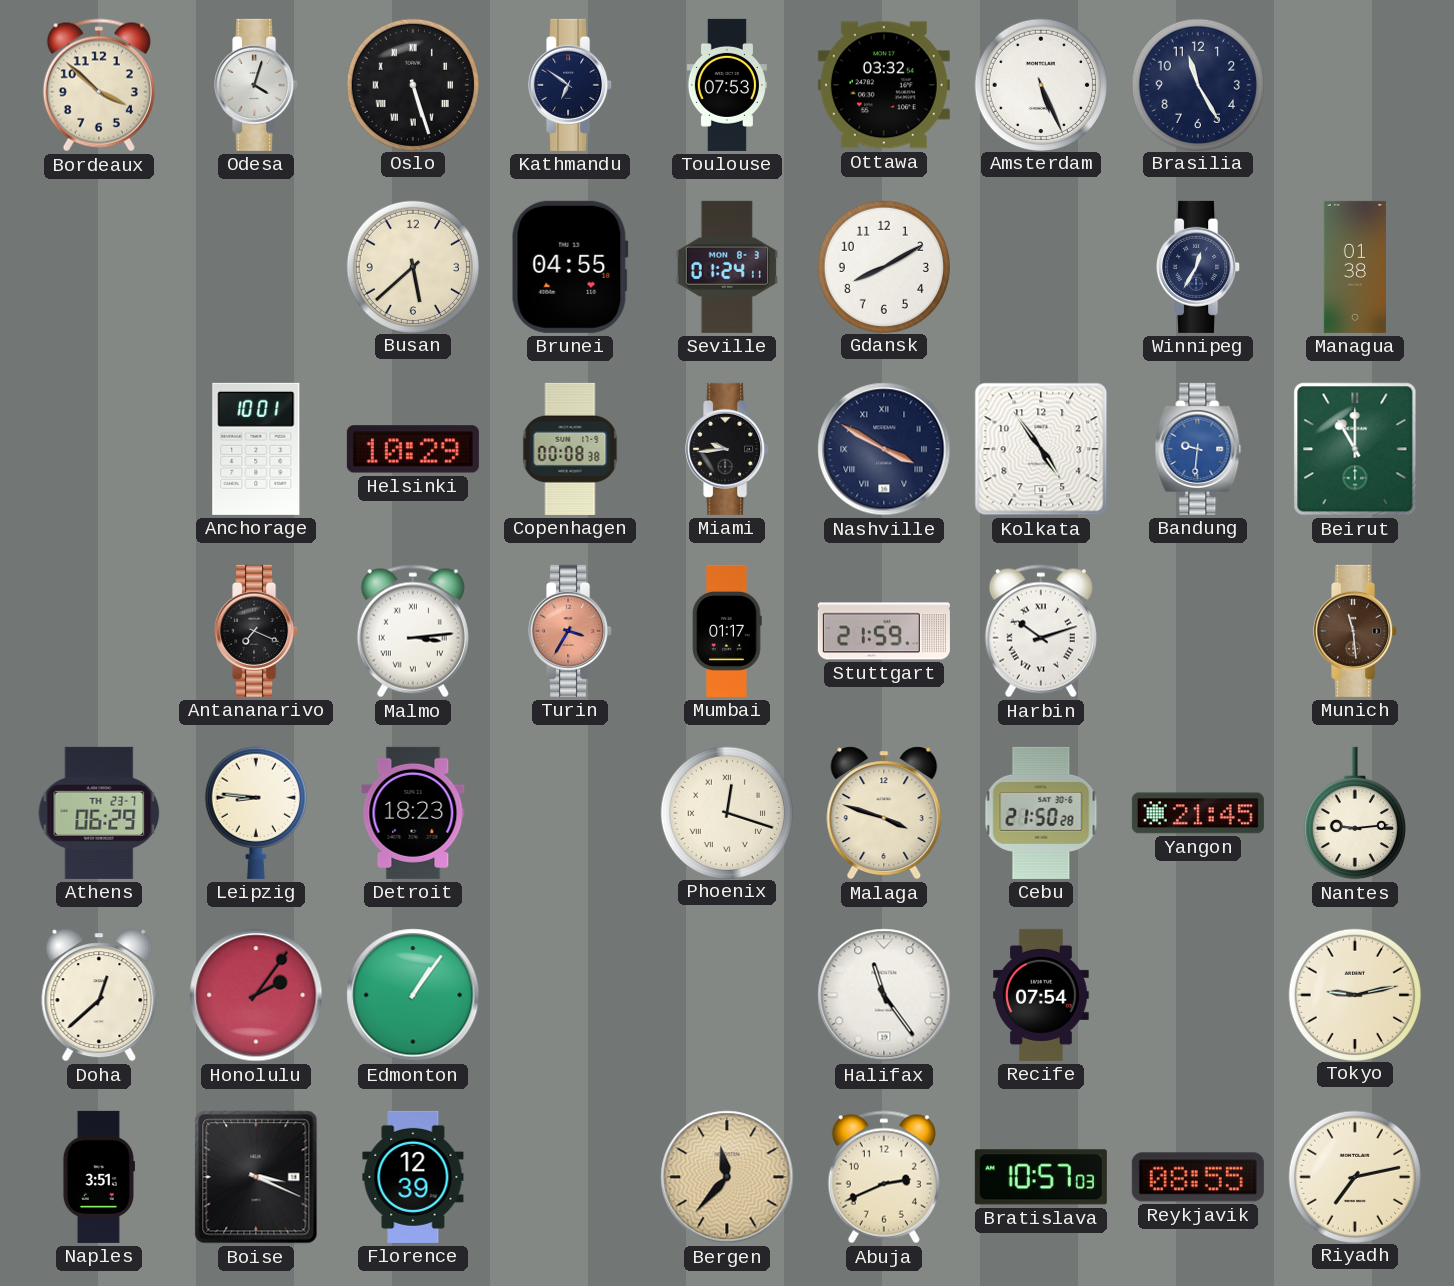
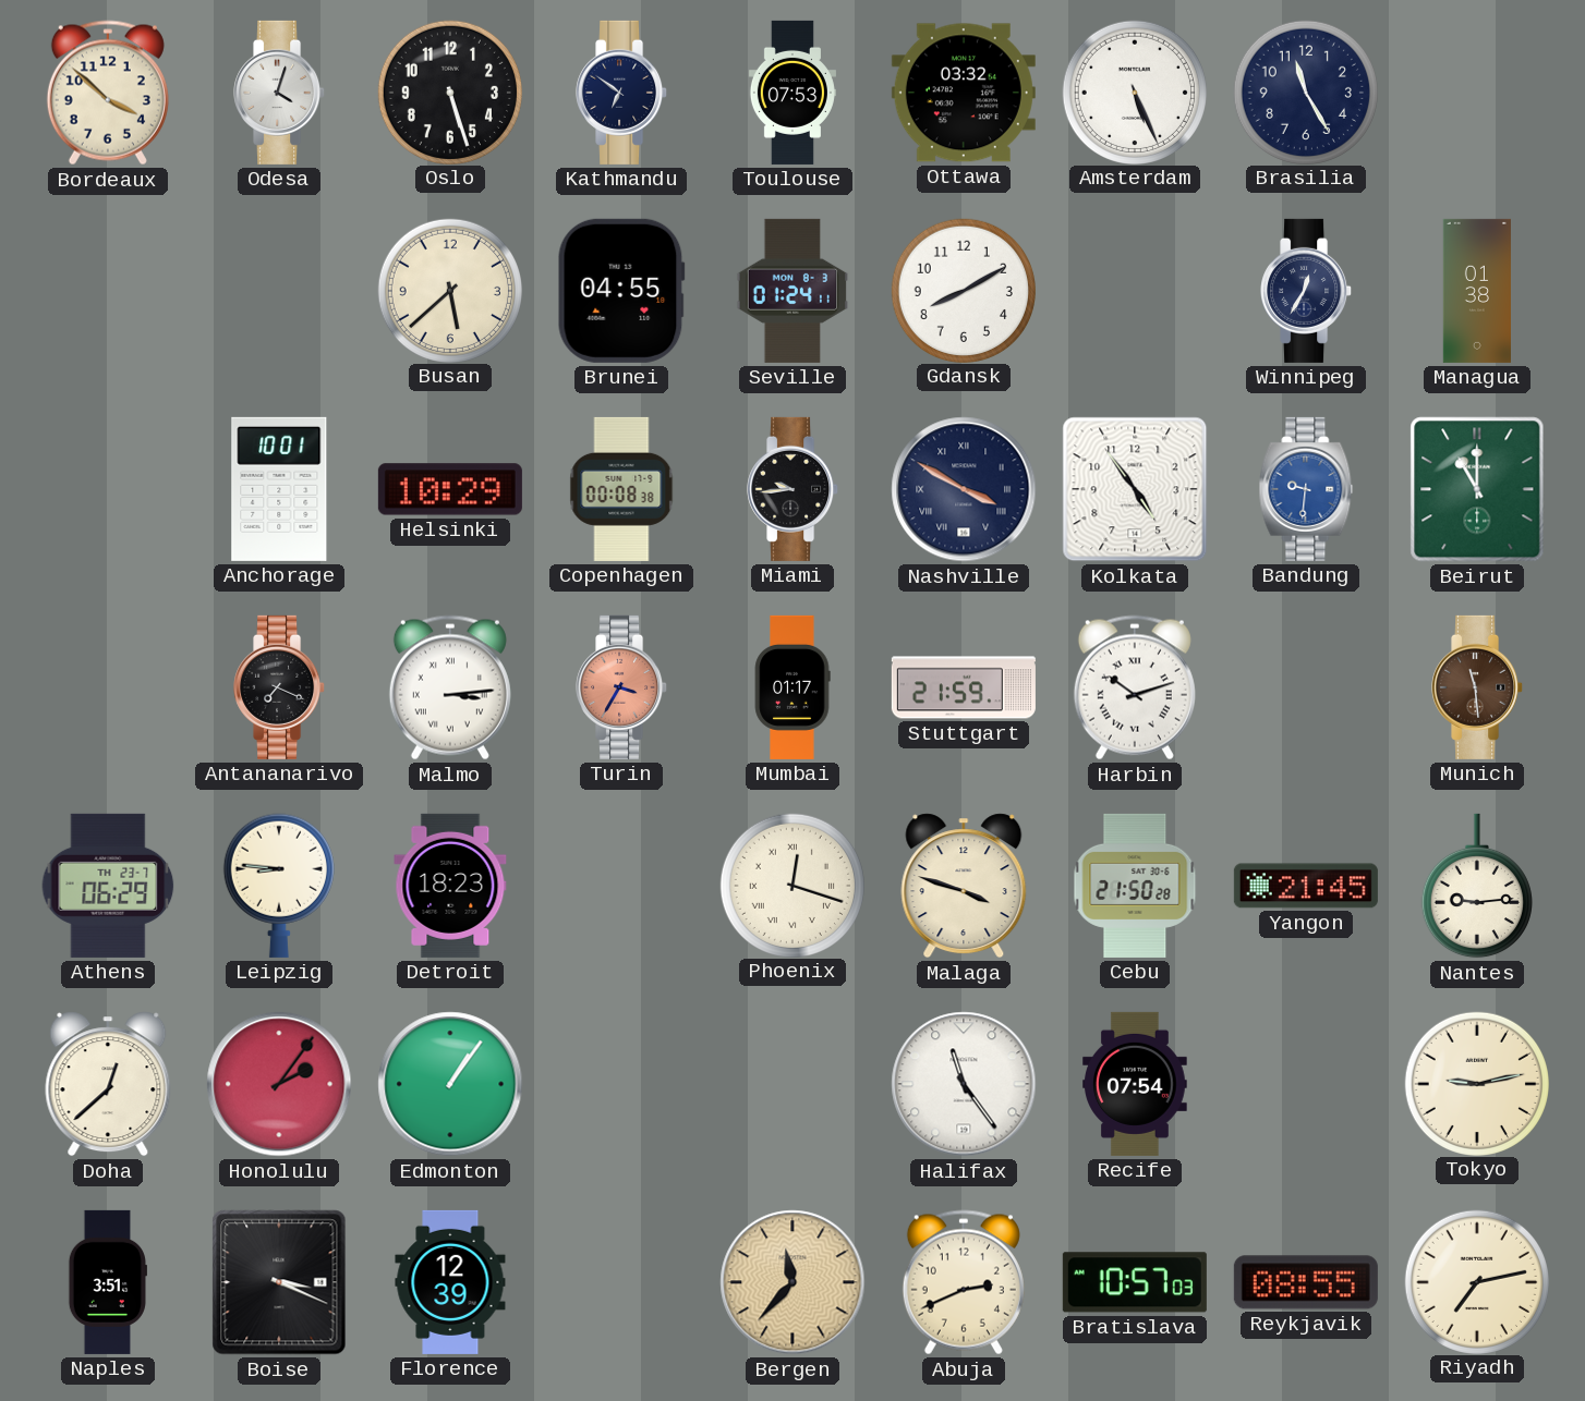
Oslo numerals: Roman -> Arabic
